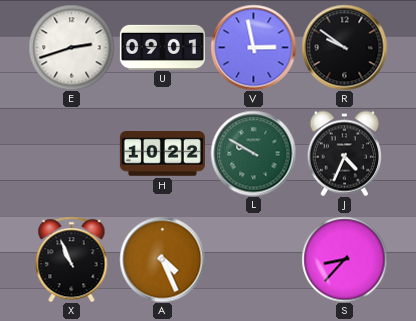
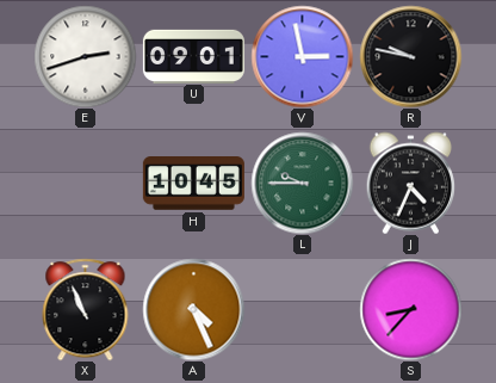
R: 9:51 -> 9:47
H: 10:22 -> 10:45
L: 9:50 -> 9:45
